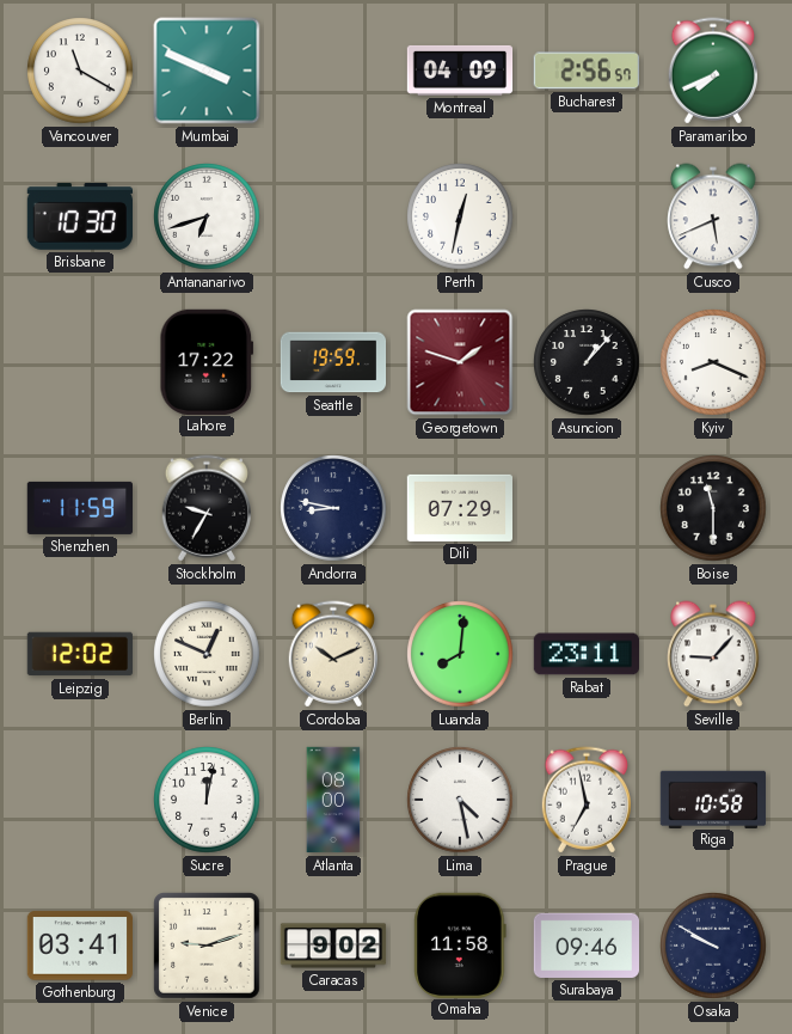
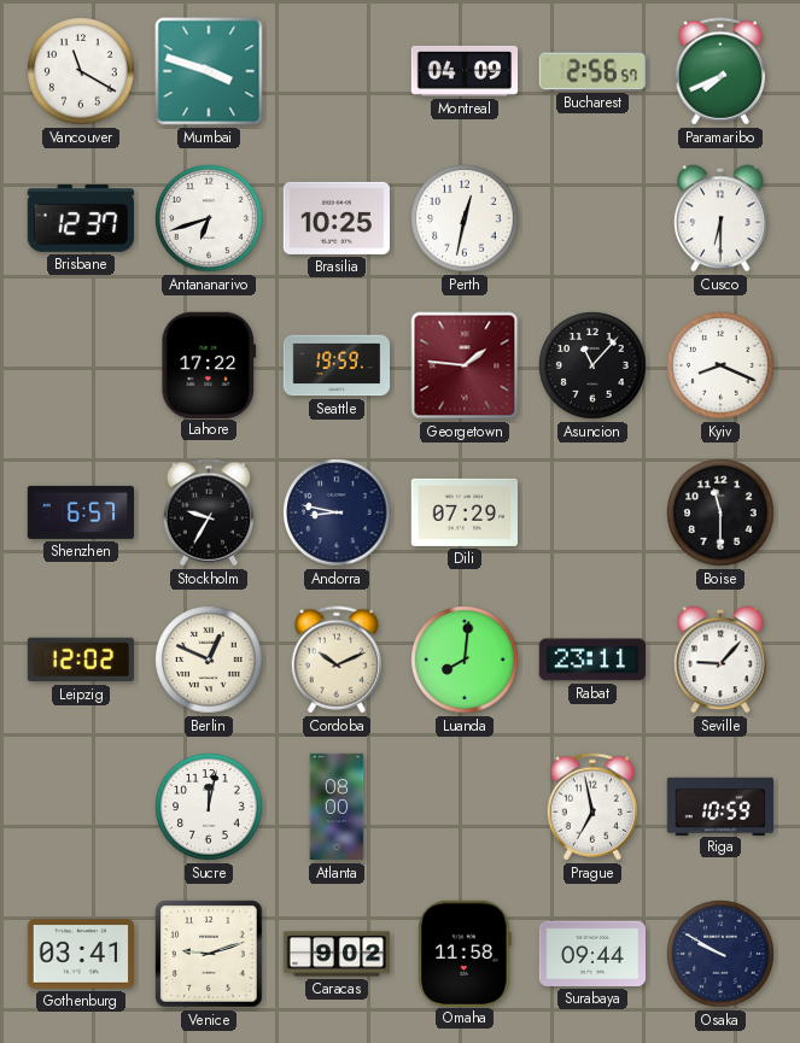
Mumbai: 3:49 -> 3:48
Brisbane: 10:30 -> 12:37
Brasilia: none -> 10:25
Cusco: 5:41 -> 6:30
Georgetown: 1:48 -> 1:46
Asuncion: 1:07 -> 11:07
Shenzhen: 11:59 -> 6:57
Lima: 4:28 -> none
Riga: 10:58 -> 10:59
Surabaya: 09:46 -> 09:44
